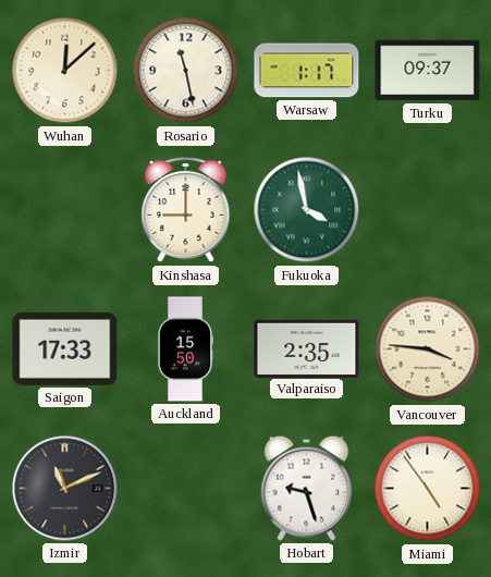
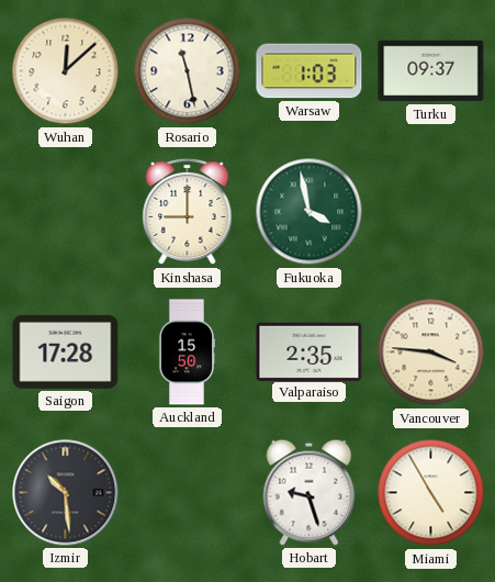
Warsaw: 1:17 -> 1:03
Saigon: 17:33 -> 17:28
Izmir: 11:11 -> 10:29
Miami: 4:54 -> 4:55
